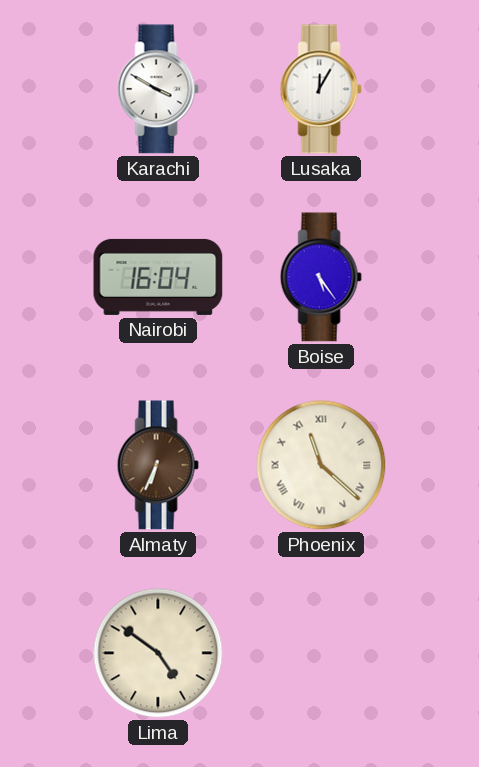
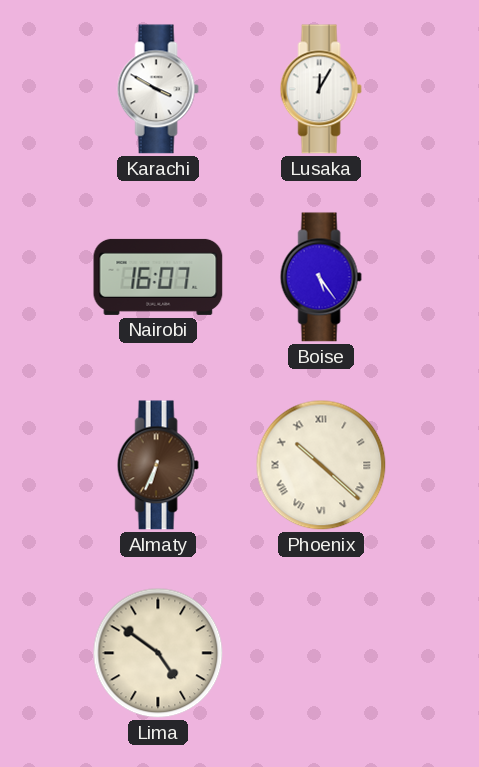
Nairobi: 16:04 -> 16:07
Phoenix: 11:22 -> 10:22
